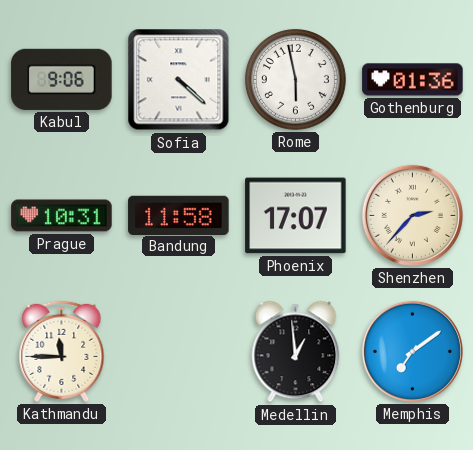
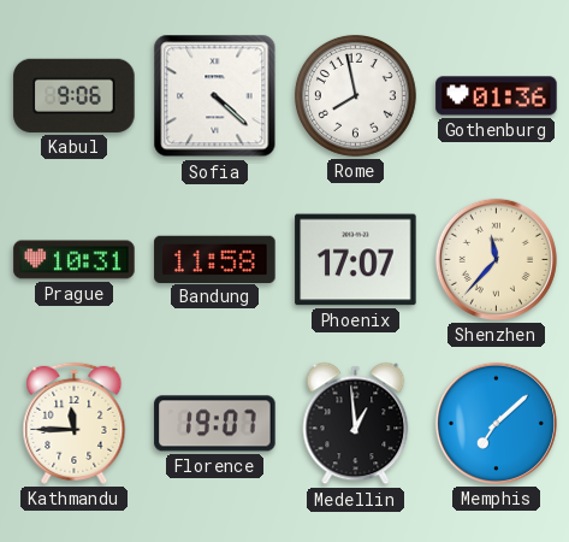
Rome: 5:58 -> 7:58
Shenzhen: 2:37 -> 11:37
Florence: none -> 19:07
Memphis: 7:09 -> 7:08
